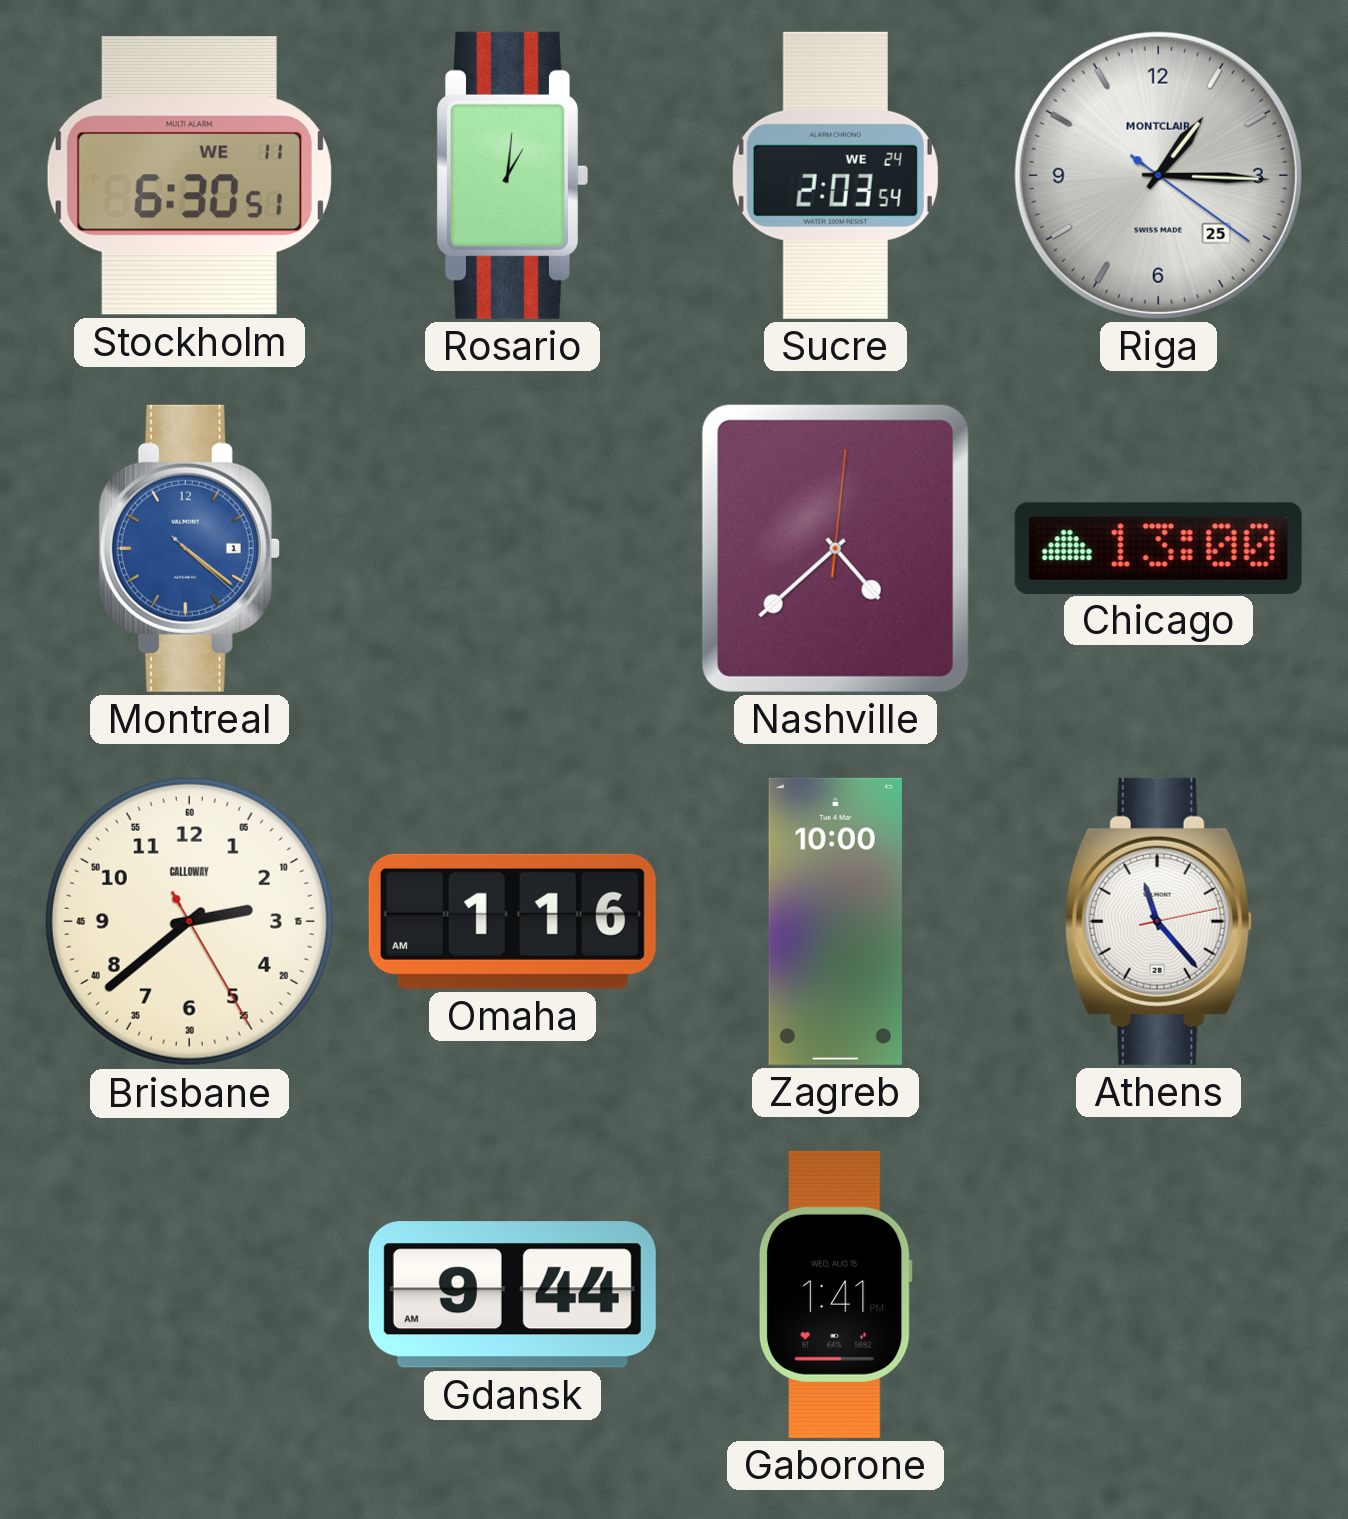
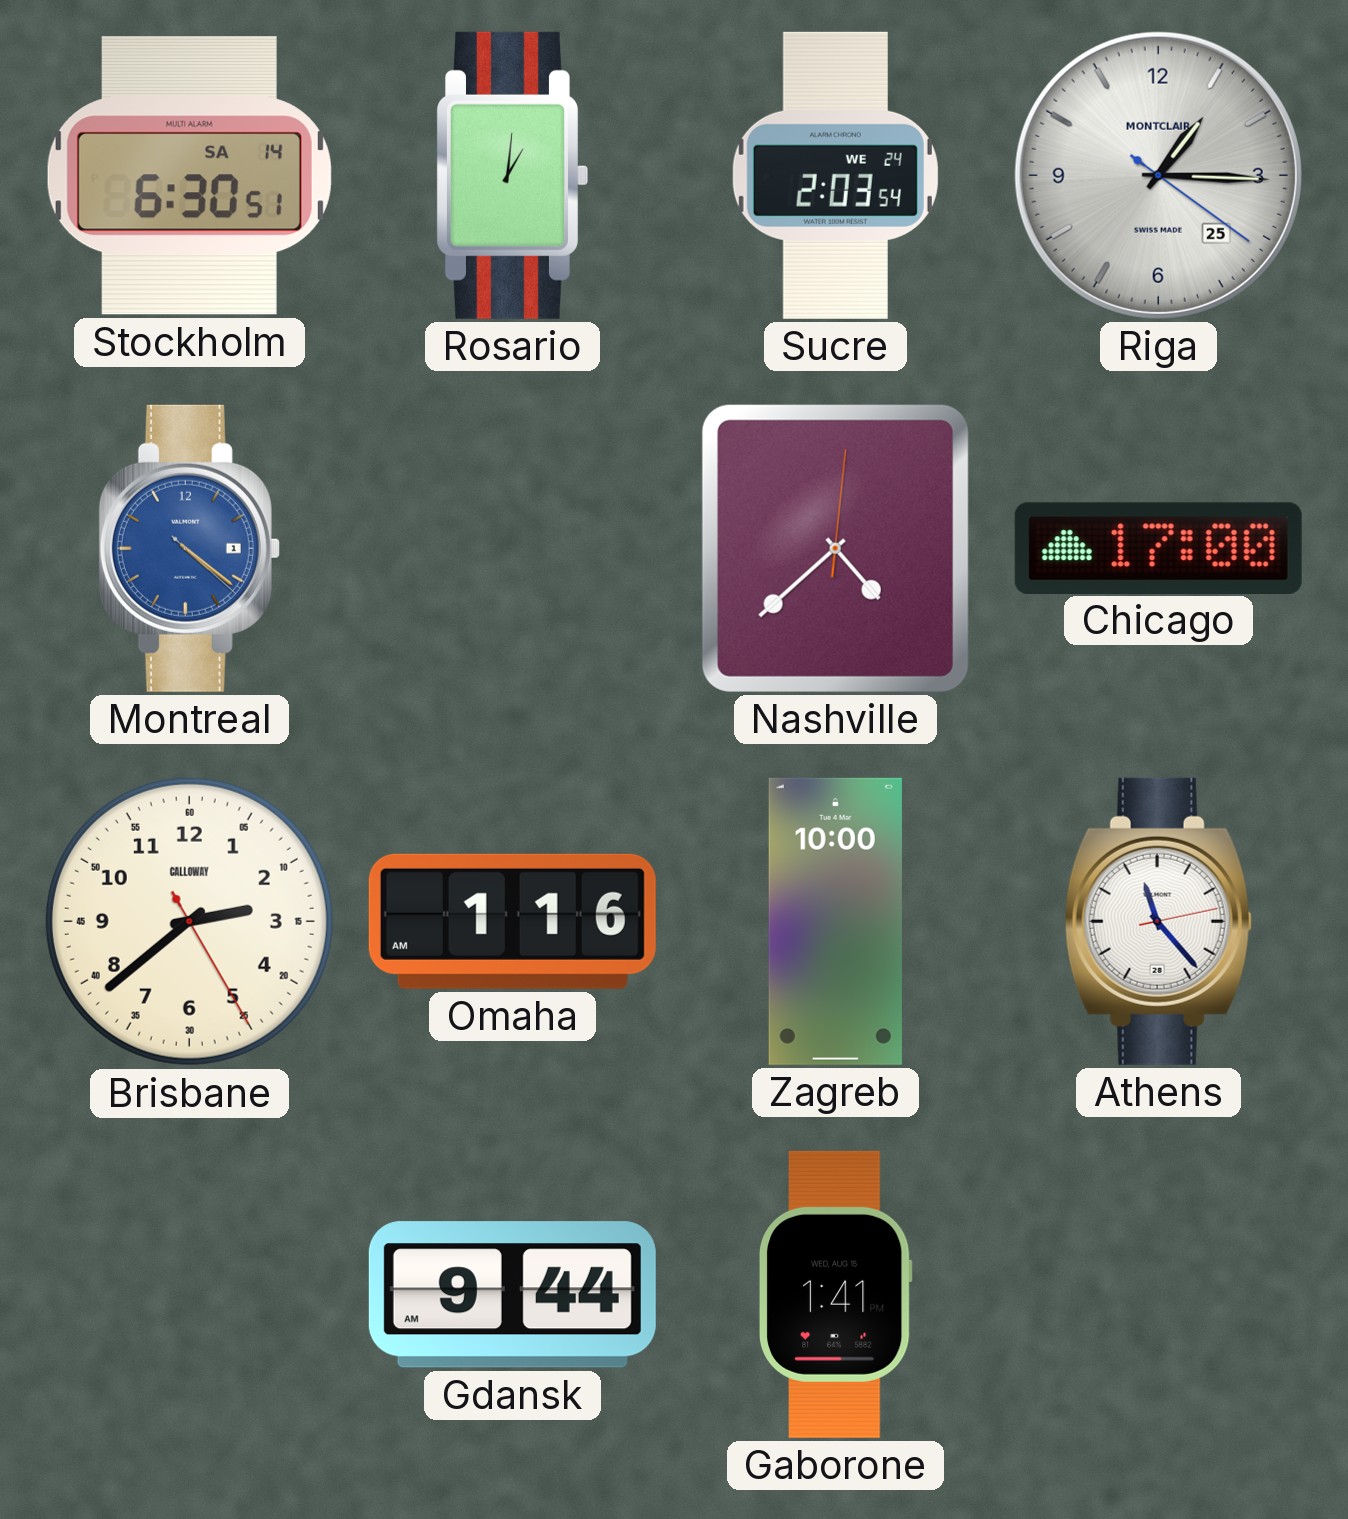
Stockholm date: WE 11 -> SA 14
Chicago: 13:00 -> 17:00
